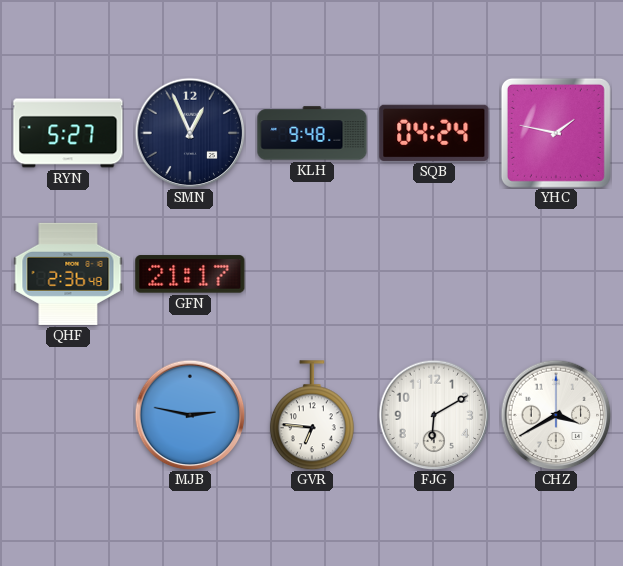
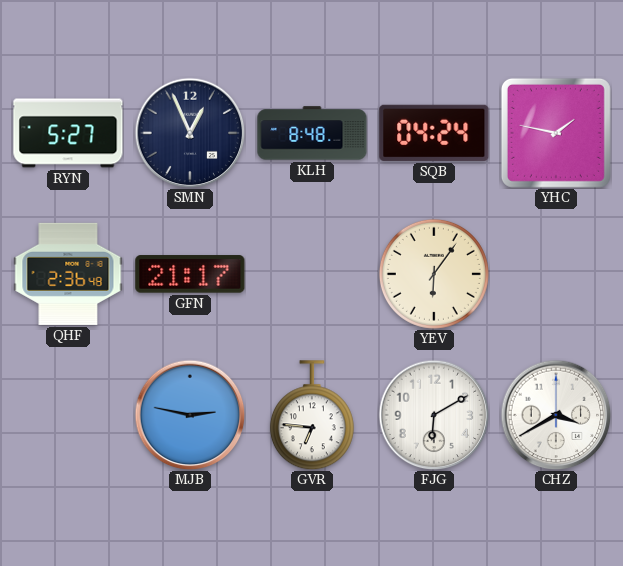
KLH: 9:48 -> 8:48
YEV: none -> 6:06
